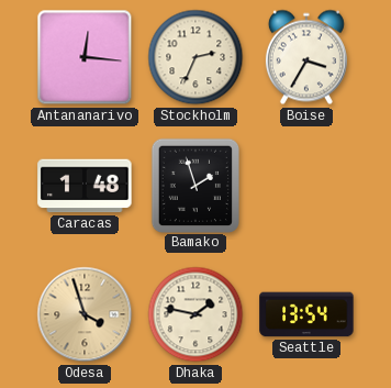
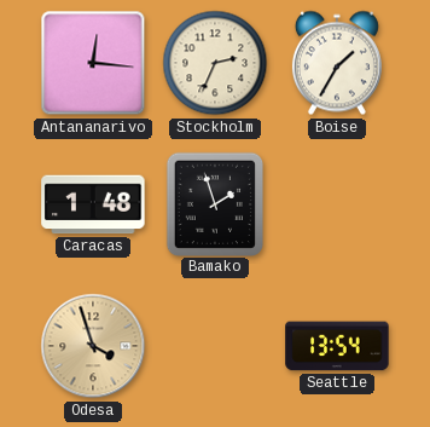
Boise: 3:35 -> 1:35
Dhaka: 1:47 -> none
